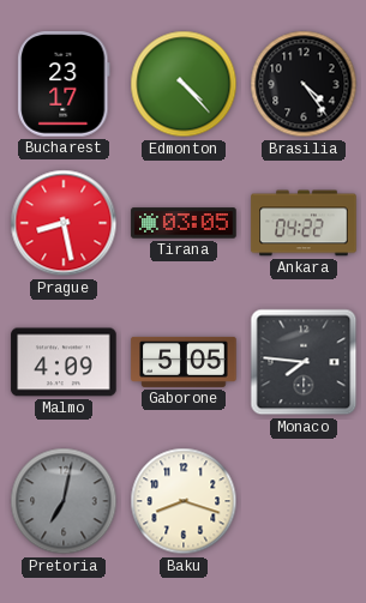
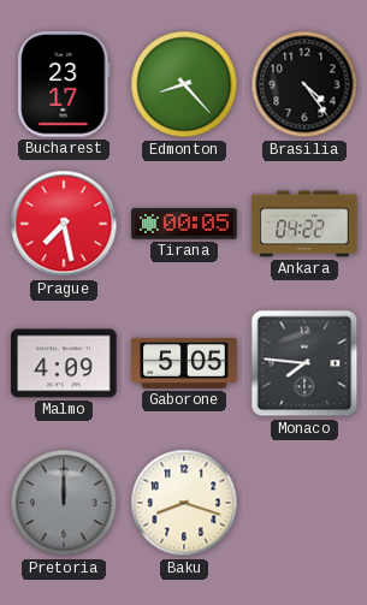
Edmonton: 4:23 -> 8:23
Prague: 8:28 -> 7:28
Tirana: 03:05 -> 00:05
Pretoria: 7:02 -> 12:00
